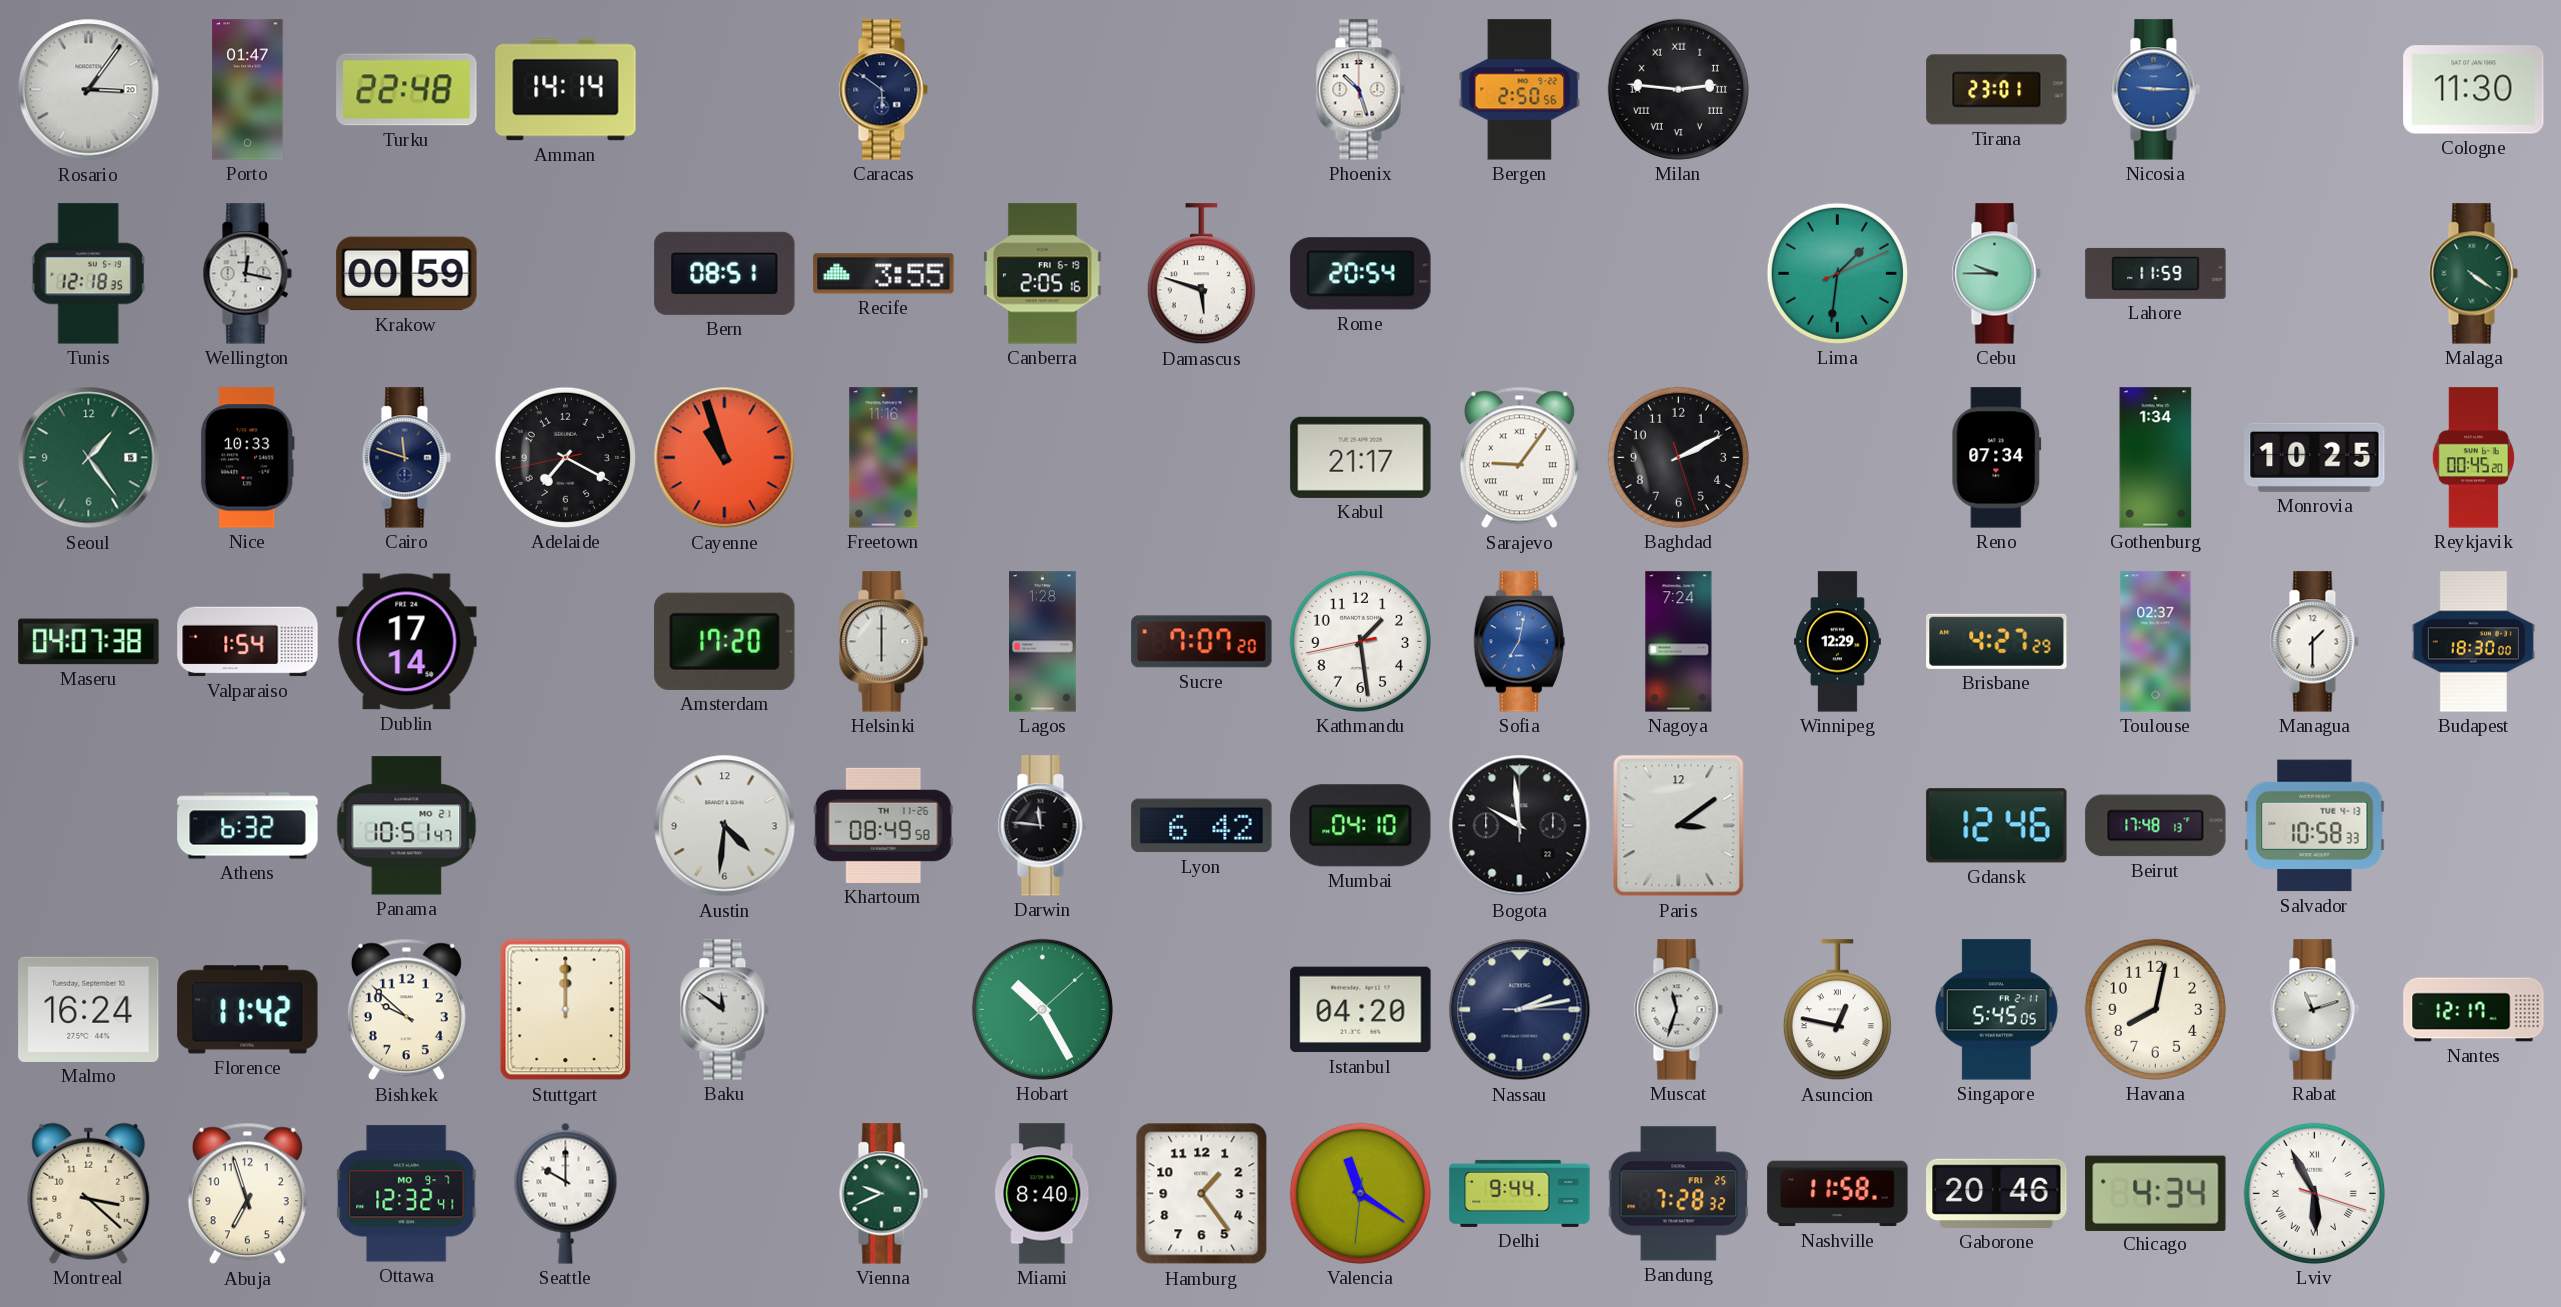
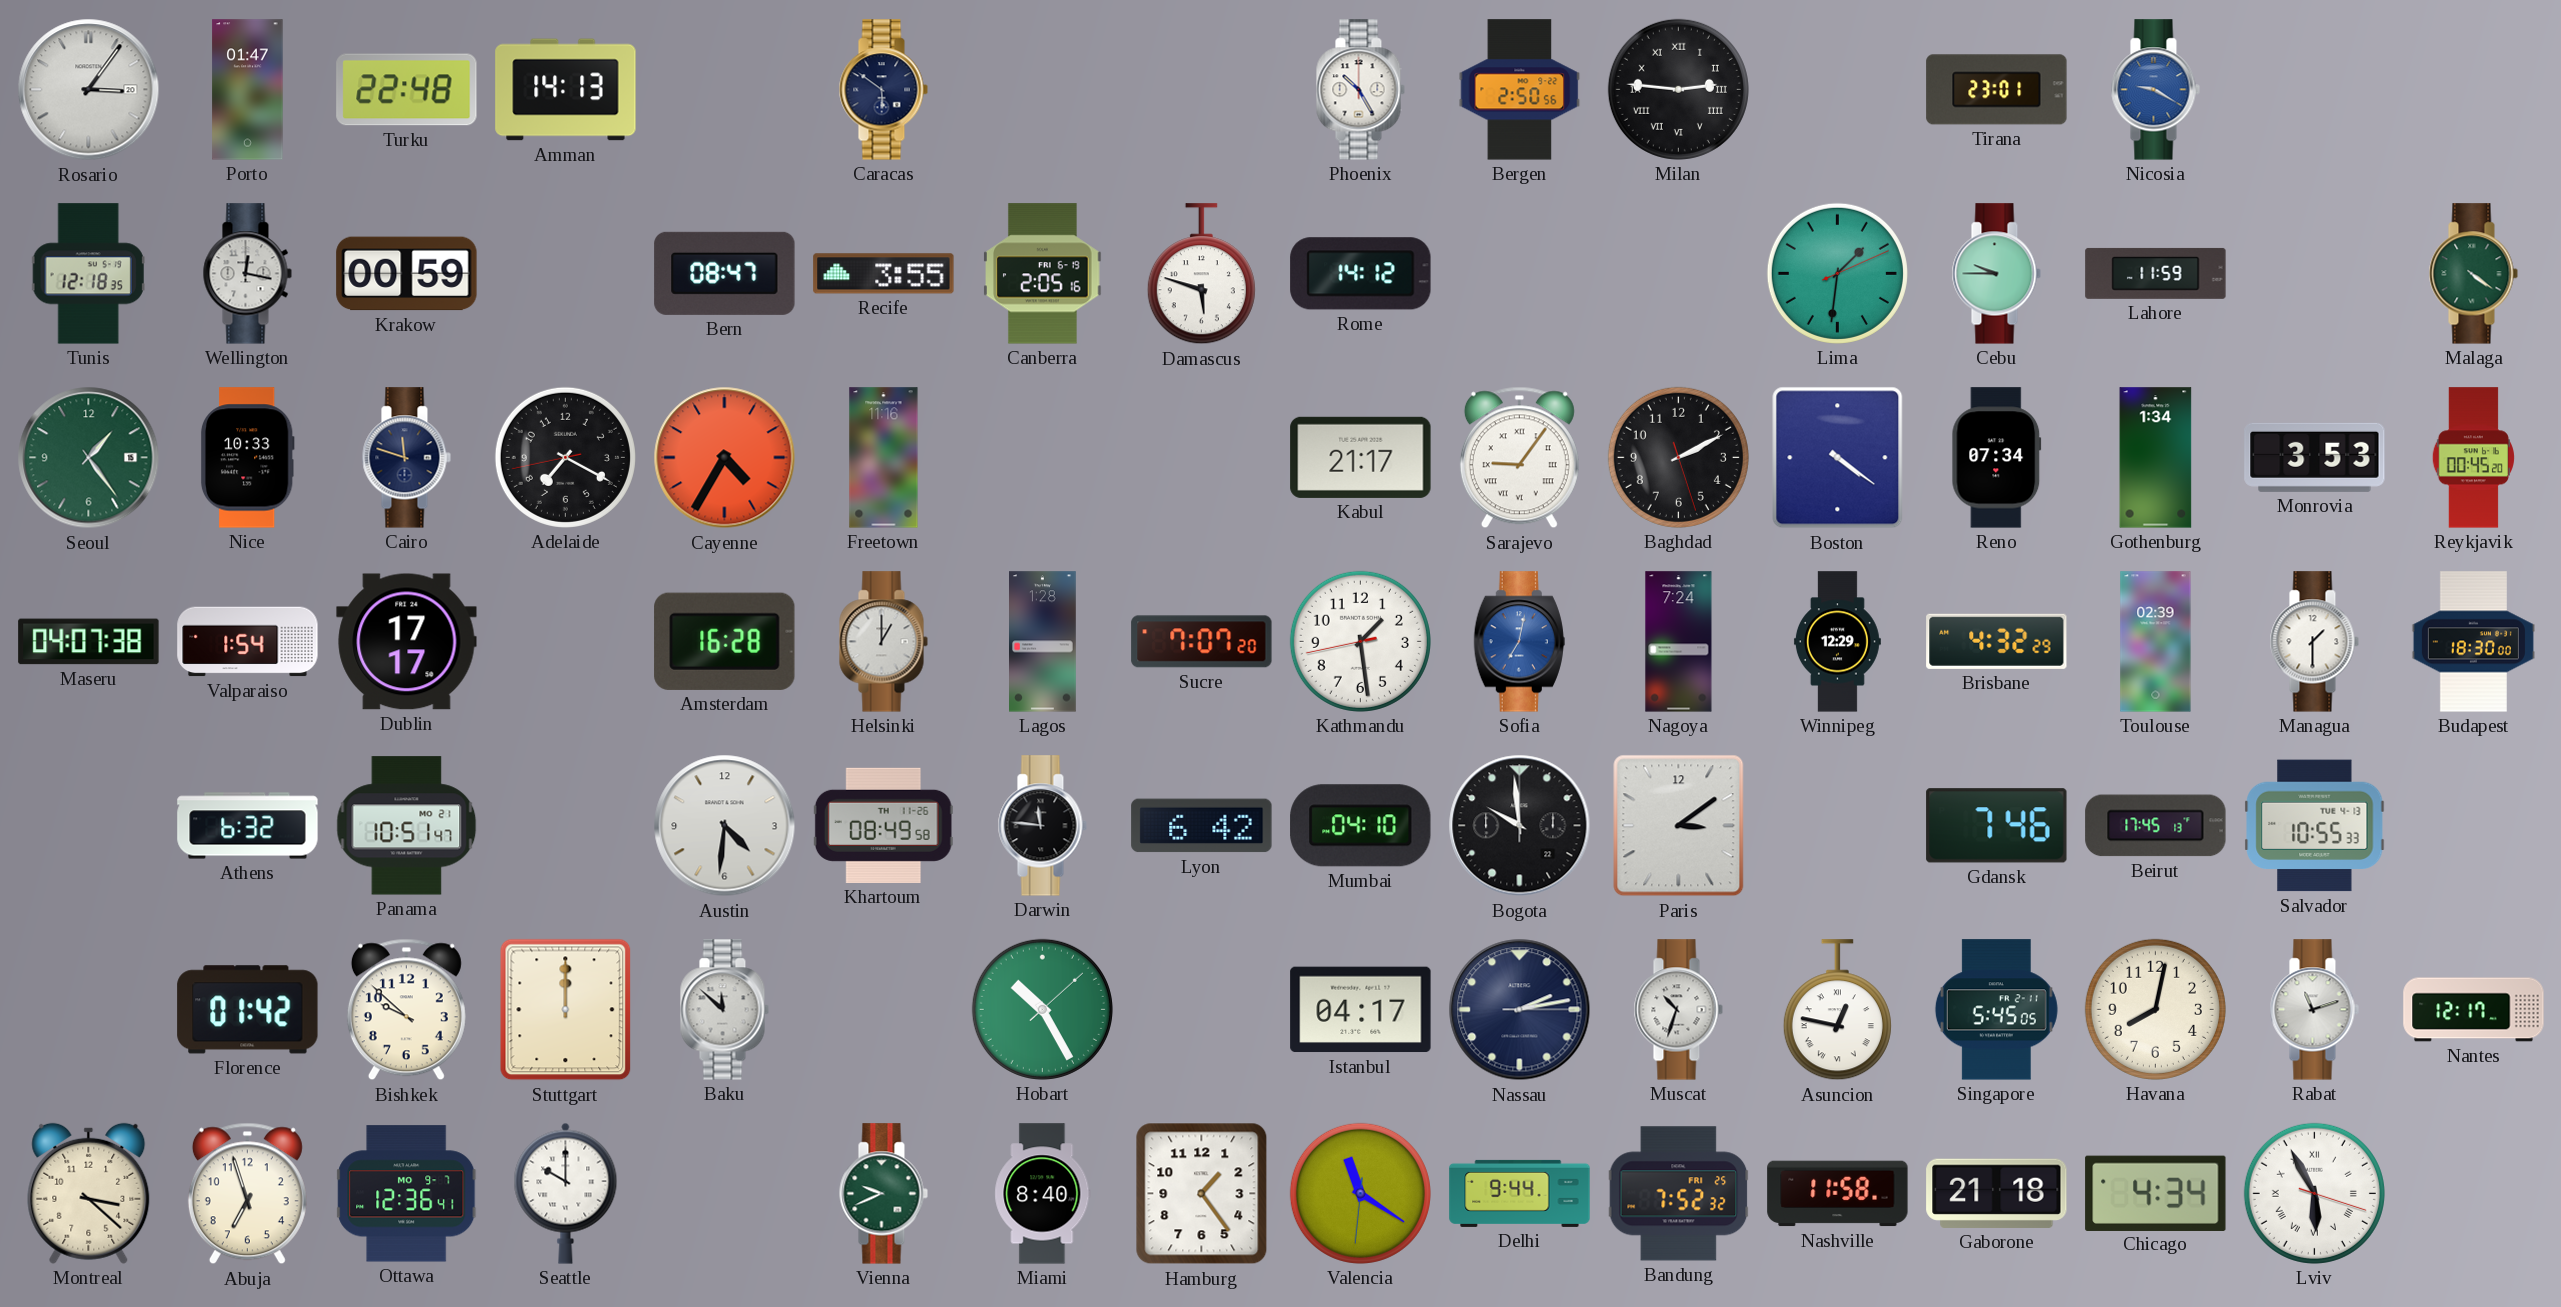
Amman: 14:14 -> 14:13
Phoenix: 10:27 -> 10:25
Nicosia: 9:15 -> 9:20
Cologne: 11:30 -> none
Bern: 08:51 -> 08:47
Rome: 20:54 -> 14:12
Cayenne: 10:57 -> 4:35
Boston: none -> 4:21
Monrovia: 10:25 -> 3:53
Dublin: 17:14 -> 17:17
Amsterdam: 17:20 -> 16:28
Helsinki: 6:00 -> 1:00
Brisbane: 4:27 -> 4:32
Toulouse: 02:37 -> 02:39
Gdansk: 12:46 -> 7:46
Beirut: 17:48 -> 17:45
Salvador: 10:58 -> 10:55
Malmo: 16:24 -> none
Florence: 11:42 -> 01:42
Baku: 11:51 -> 11:52
Istanbul: 04:20 -> 04:17
Muscat: 11:33 -> 10:33
Ottawa: 12:32 -> 12:36
Bandung: 7:28 -> 7:52
Gaborone: 20:46 -> 21:18
